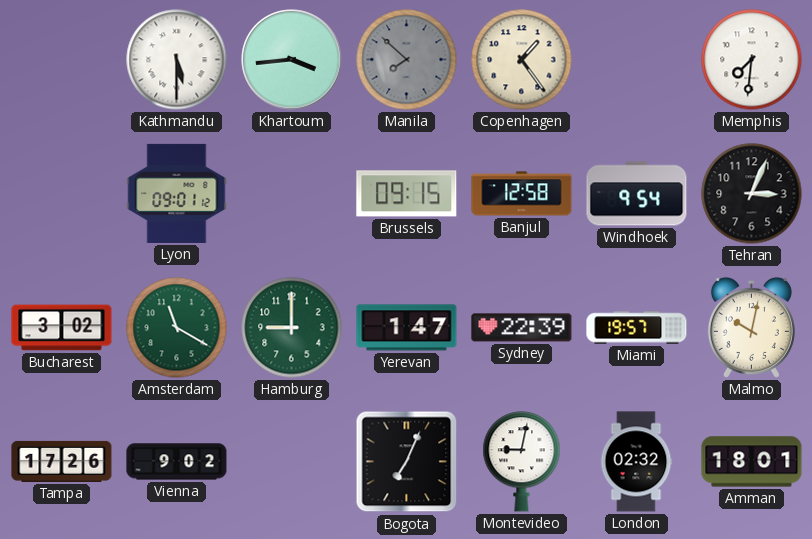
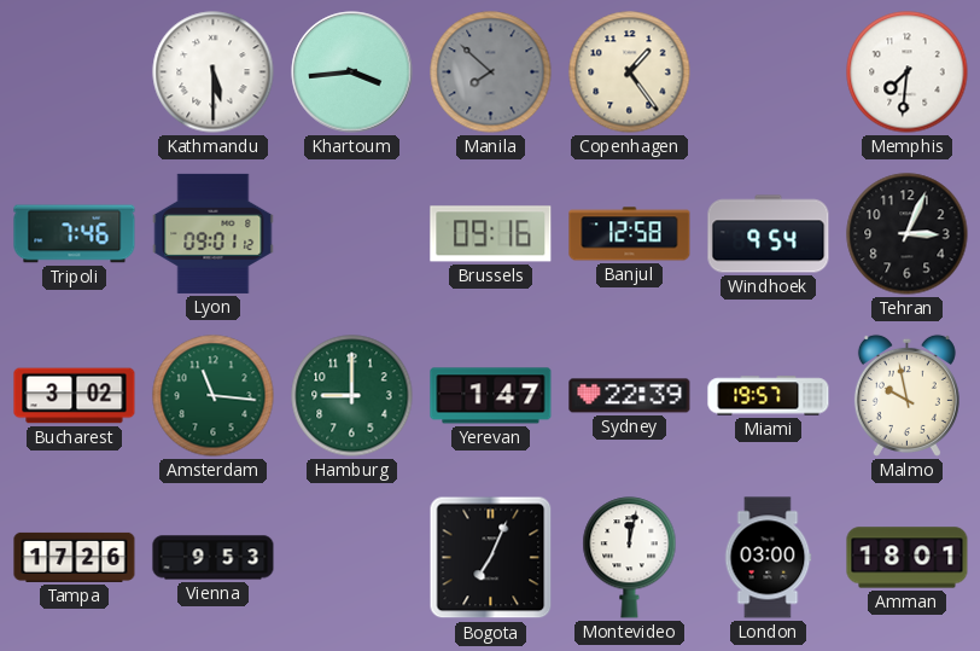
Tripoli: none -> 7:46
Brussels: 09:15 -> 09:16
Amsterdam: 11:20 -> 11:16
Malmo: 10:02 -> 9:58
Vienna: 9:02 -> 9:53
Montevideo: 9:02 -> 12:02
London: 02:32 -> 03:00
